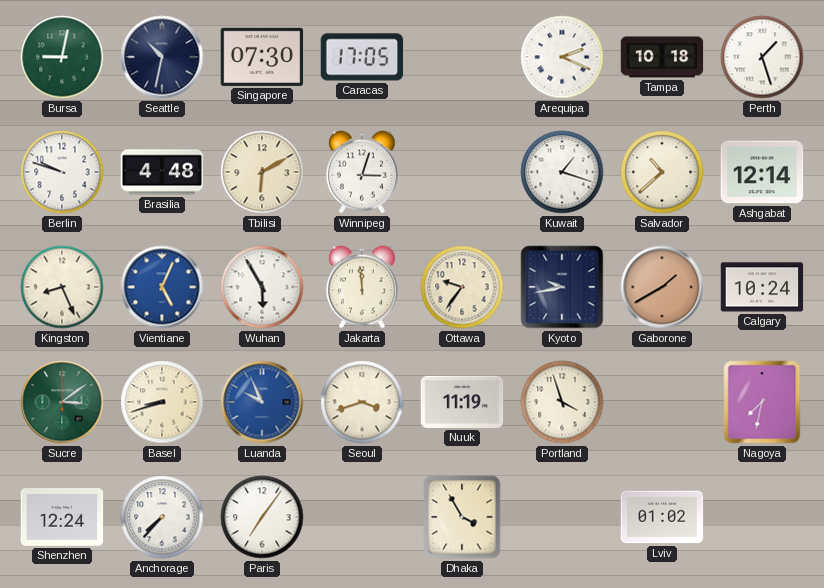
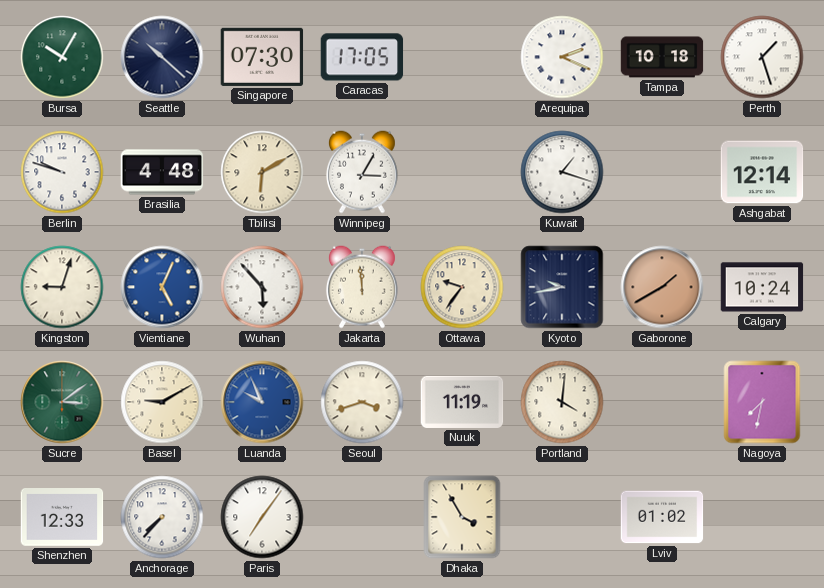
Bursa: 9:02 -> 10:05
Seattle: 10:32 -> 10:22
Winnipeg: 3:03 -> 3:05
Salvador: 10:38 -> none
Kingston: 8:26 -> 9:03
Wuhan: 5:55 -> 5:53
Basel: 8:42 -> 9:10
Portland: 3:57 -> 4:01
Shenzhen: 12:24 -> 12:33
